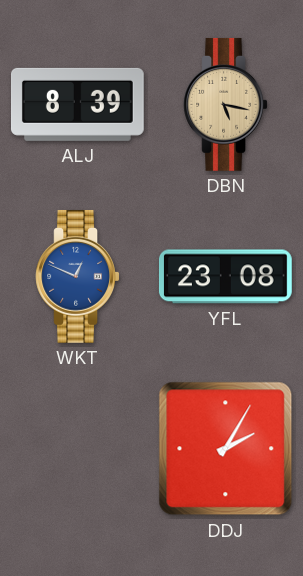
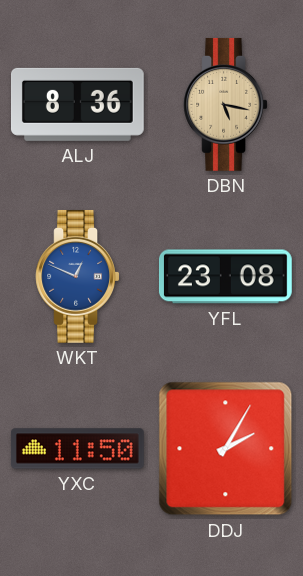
ALJ: 8:39 -> 8:36
YXC: none -> 11:50
